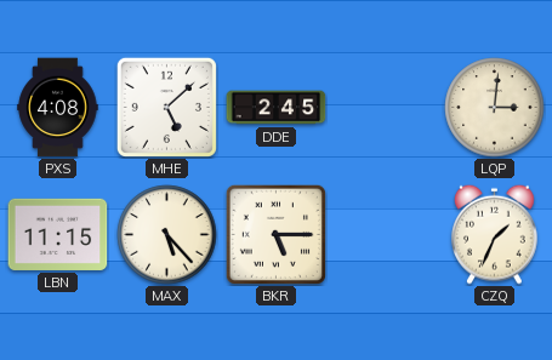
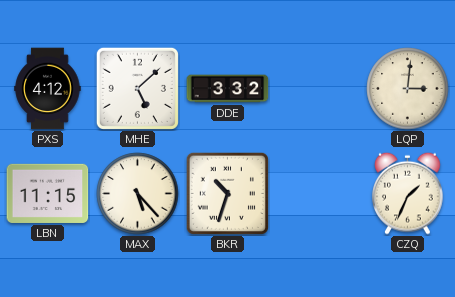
PXS: 4:08 -> 4:12
DDE: 2:45 -> 3:32
BKR: 5:15 -> 10:33
